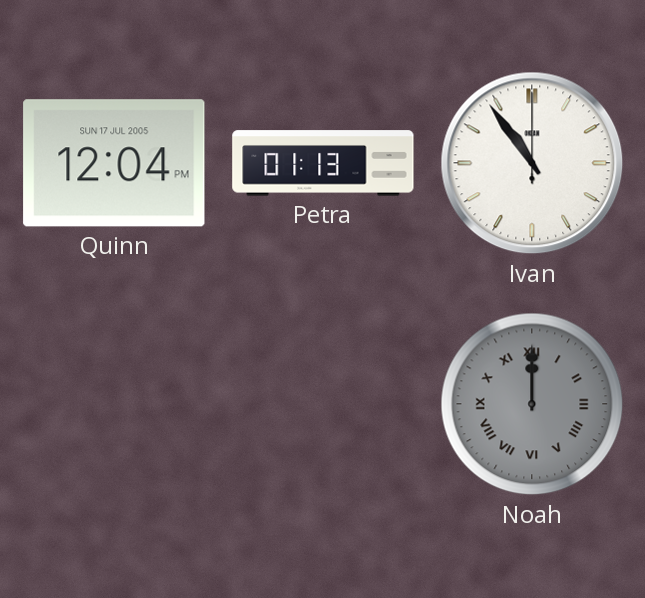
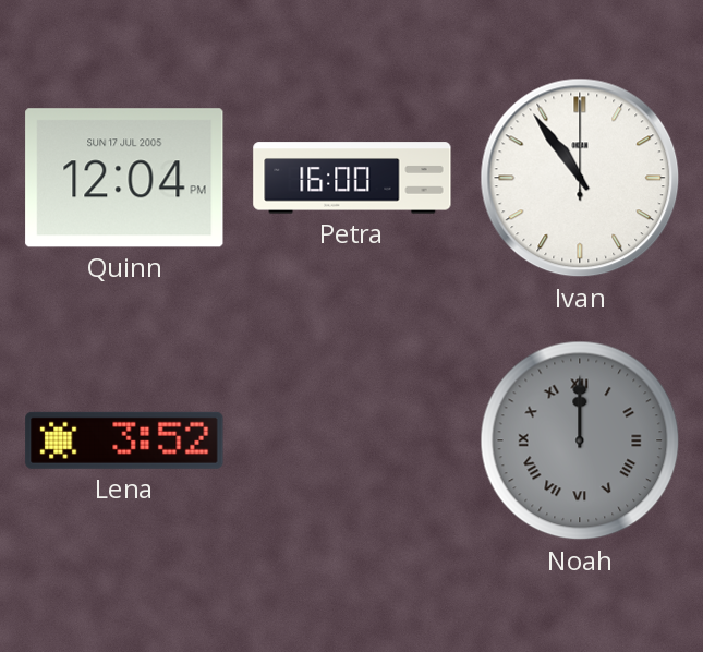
Petra: 01:13 -> 16:00
Lena: none -> 3:52
